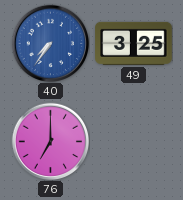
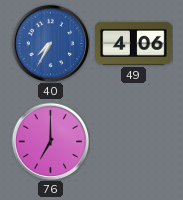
40: 7:36 -> 7:35
49: 3:25 -> 4:06
